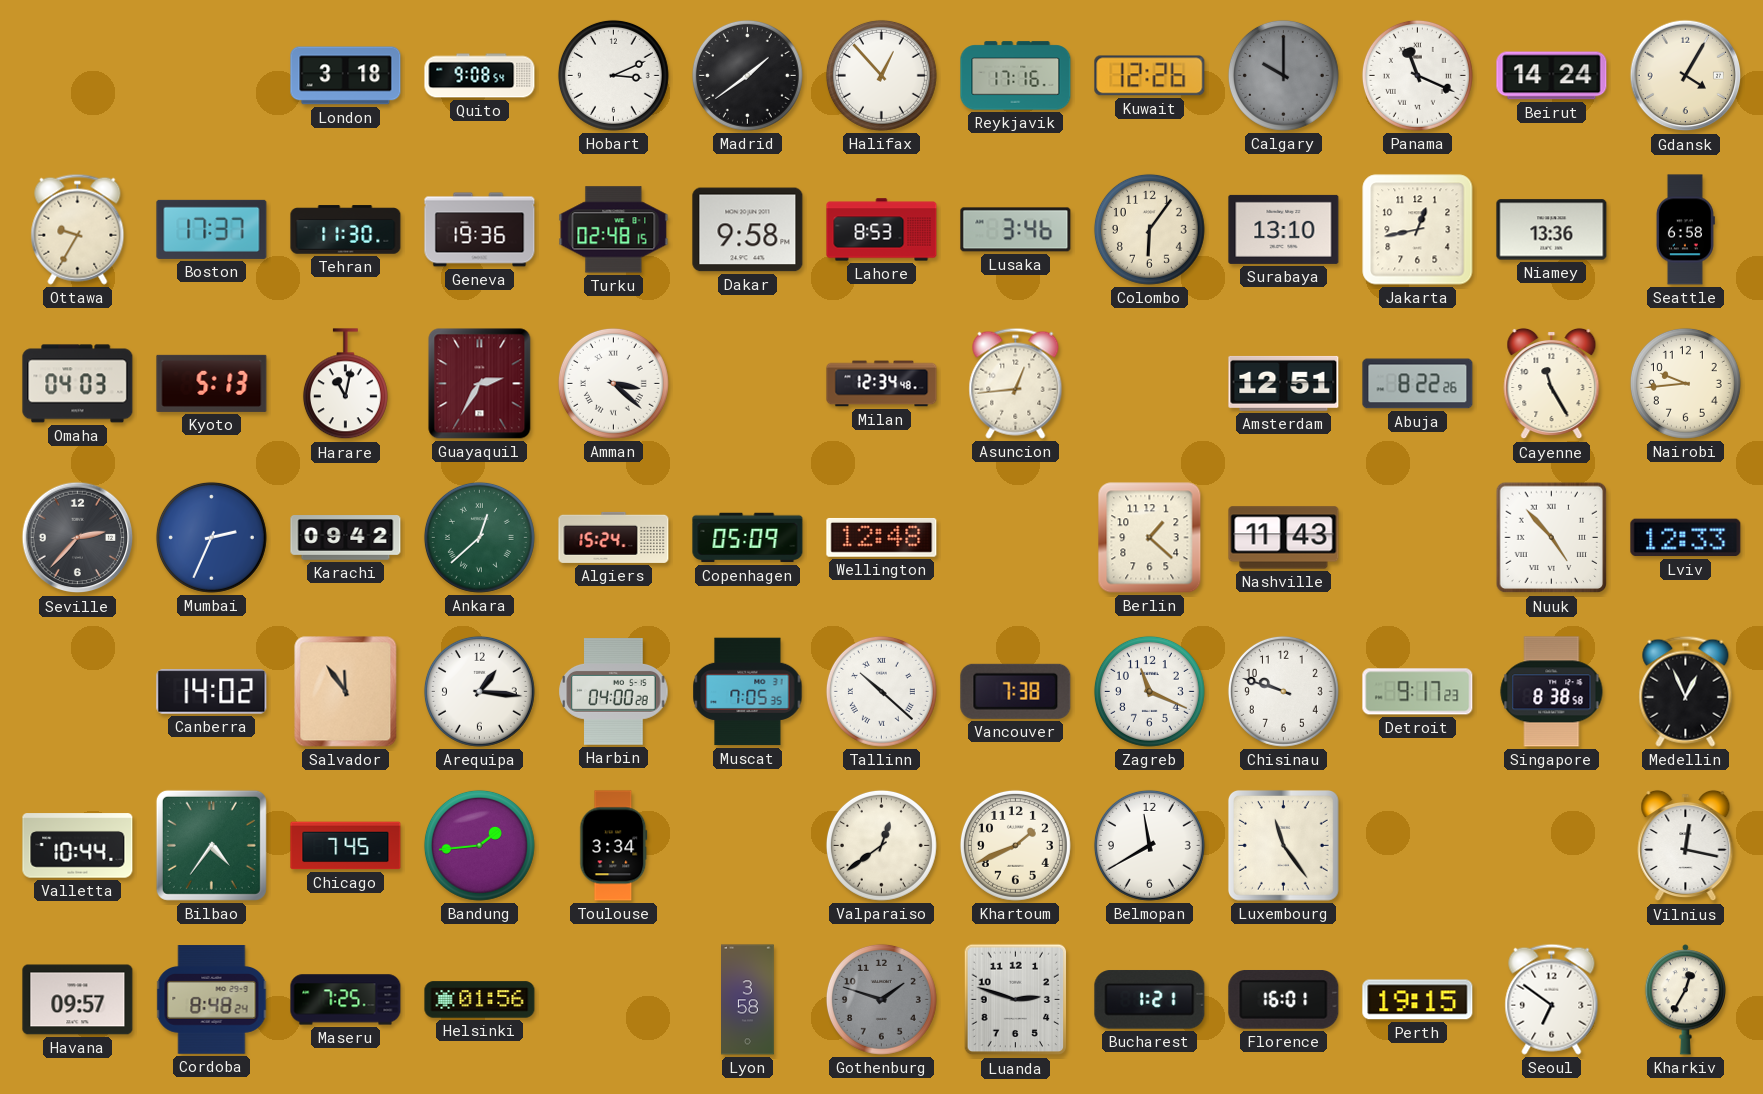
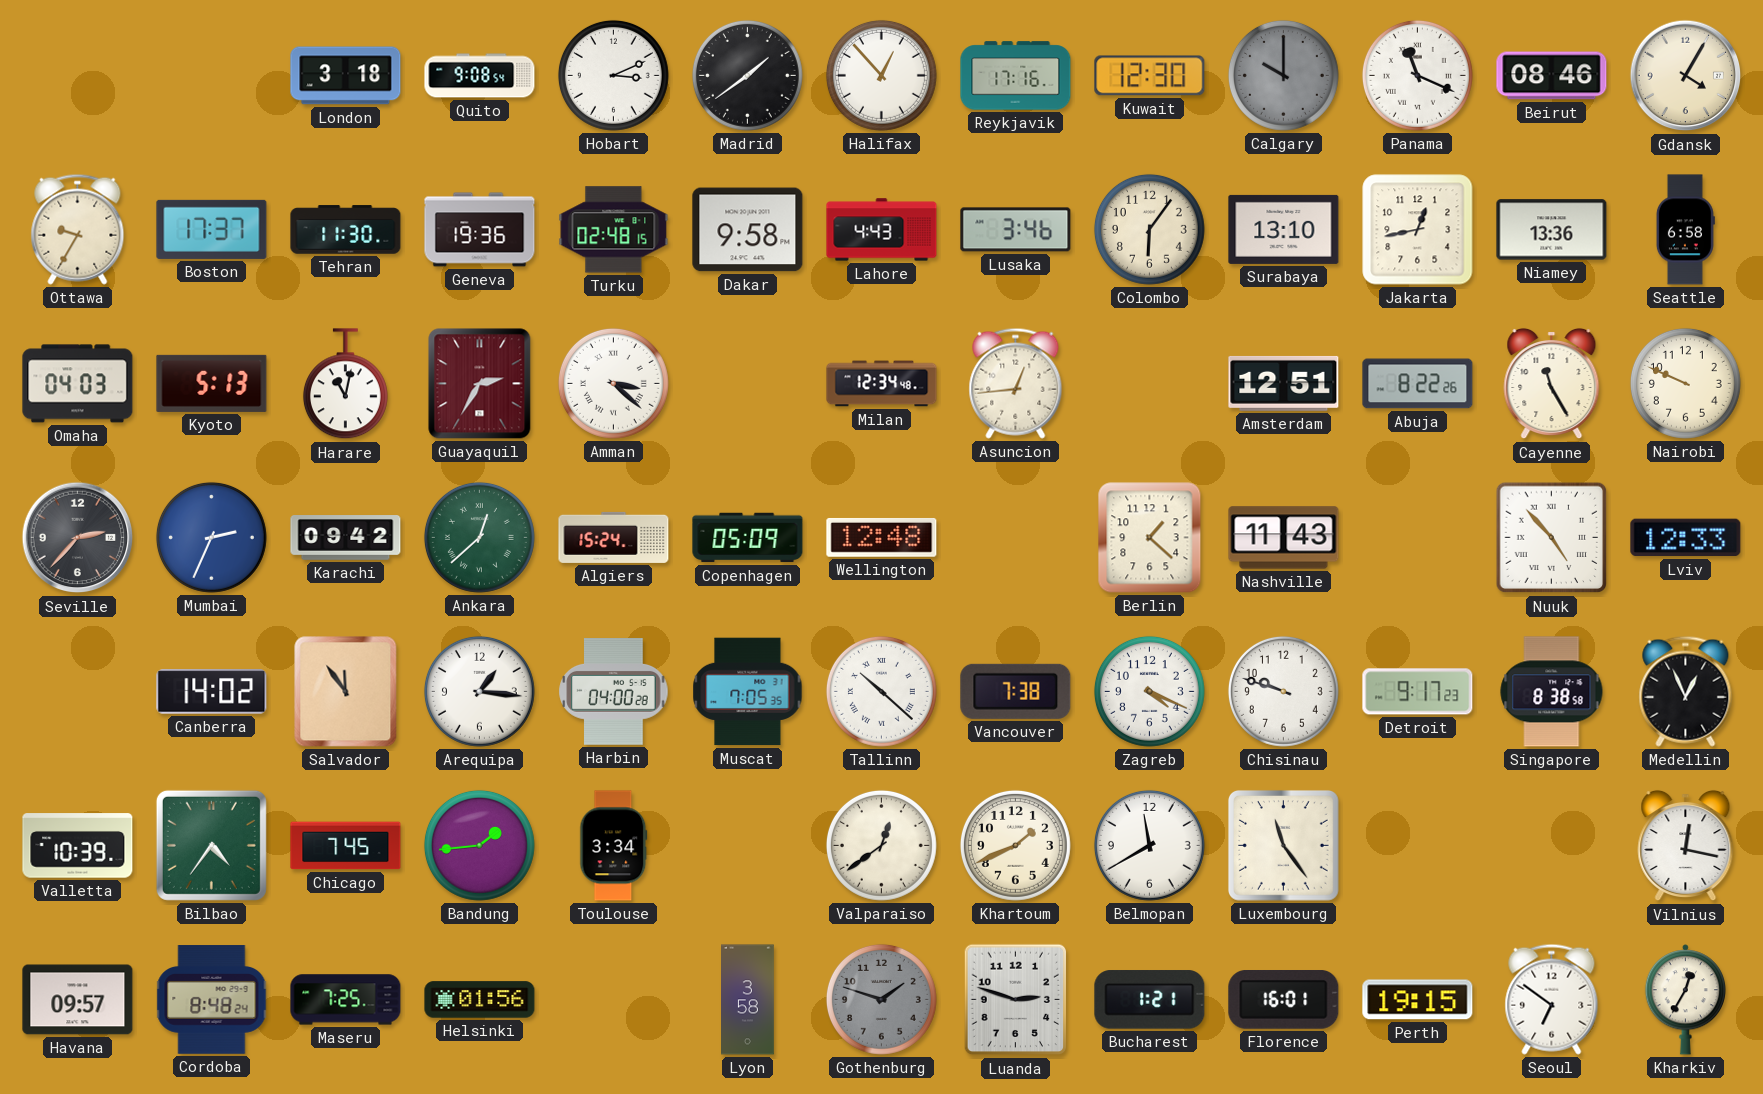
Kuwait: 12:26 -> 12:30
Beirut: 14:24 -> 08:46
Lahore: 8:53 -> 4:43
Nairobi: 9:44 -> 9:49
Zagreb: 11:19 -> 4:19
Valletta: 10:44 -> 10:39
